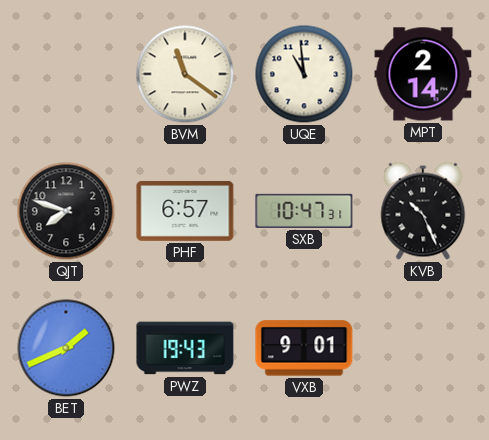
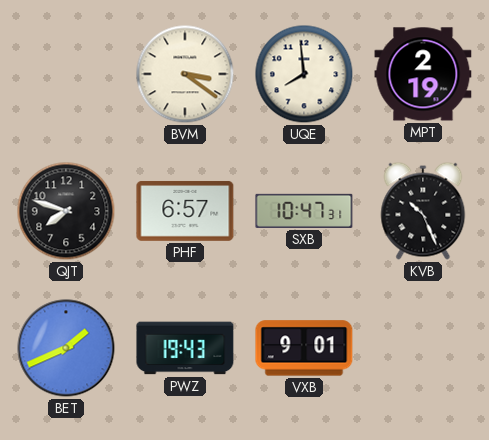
BVM: 11:21 -> 3:21
UQE: 10:59 -> 7:59
MPT: 2:14 -> 2:19
